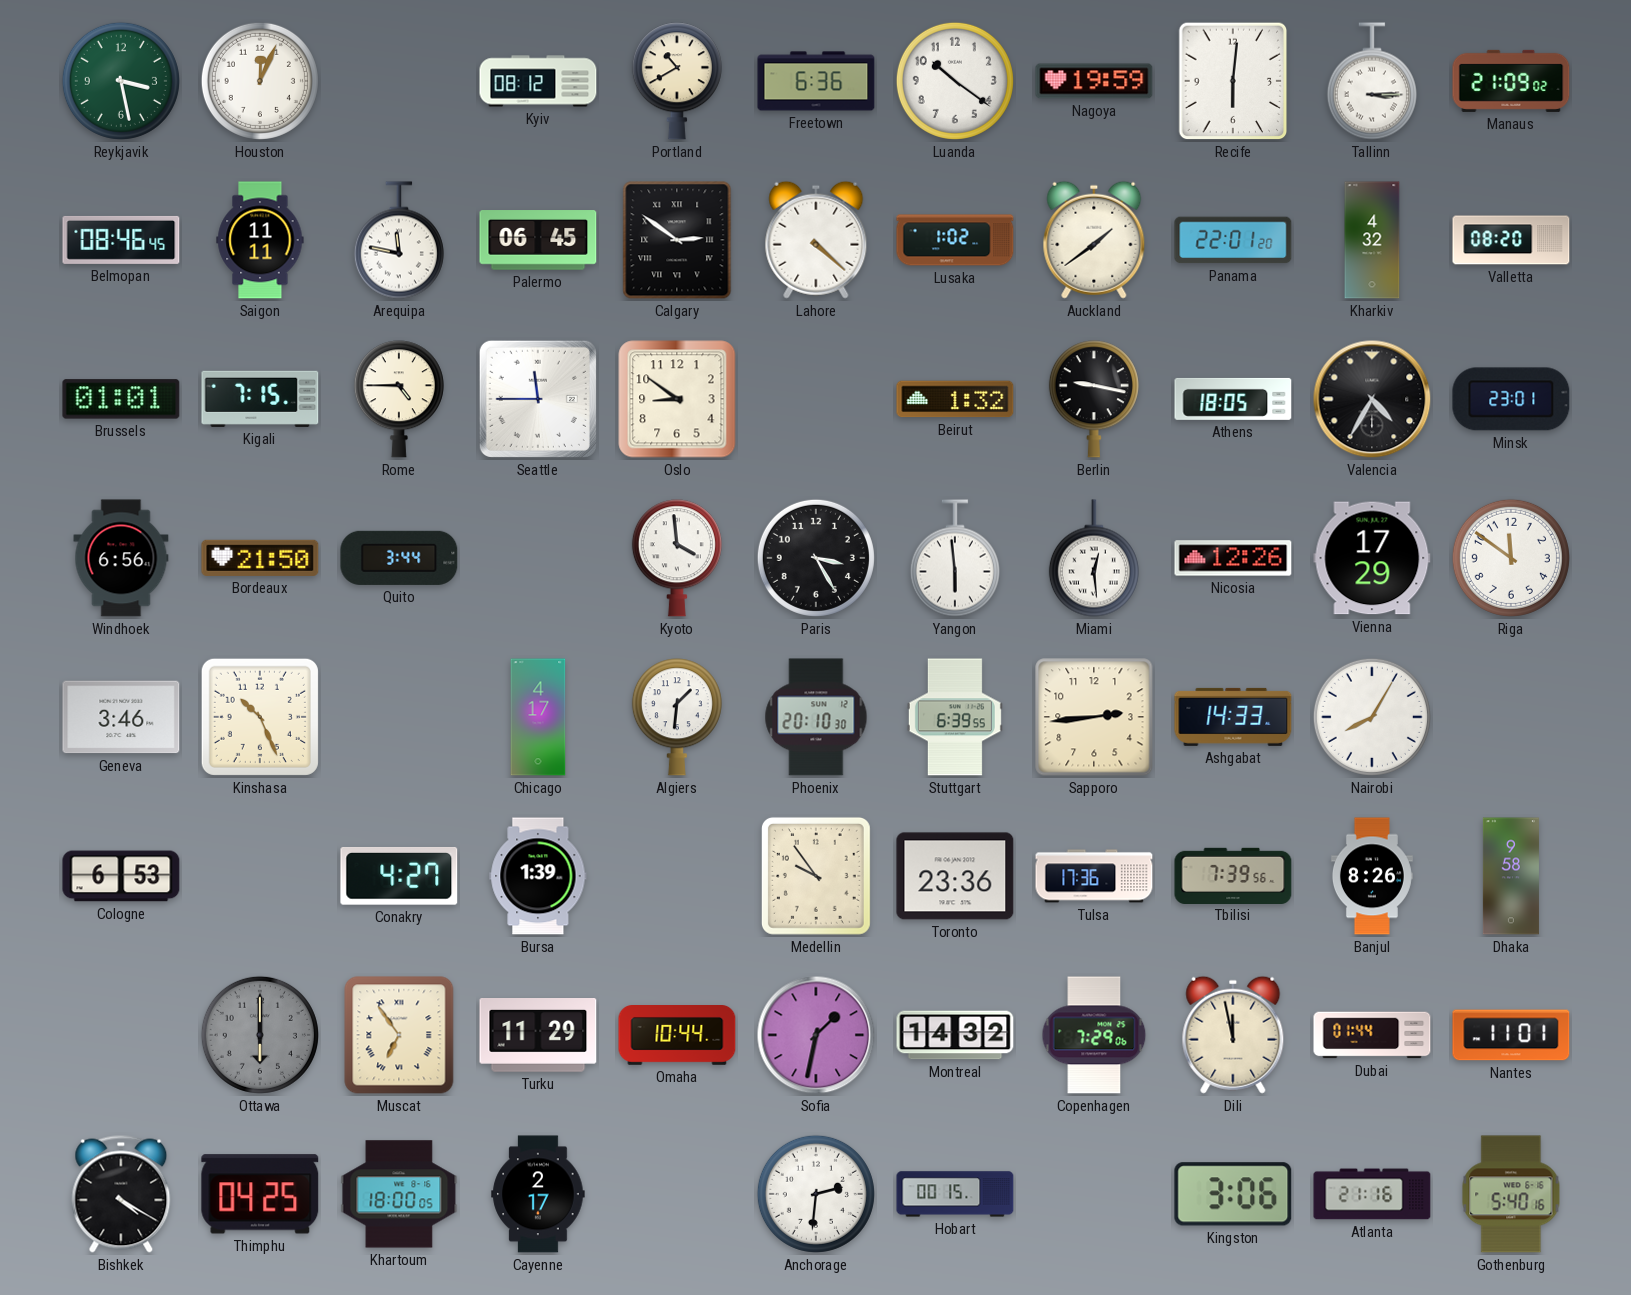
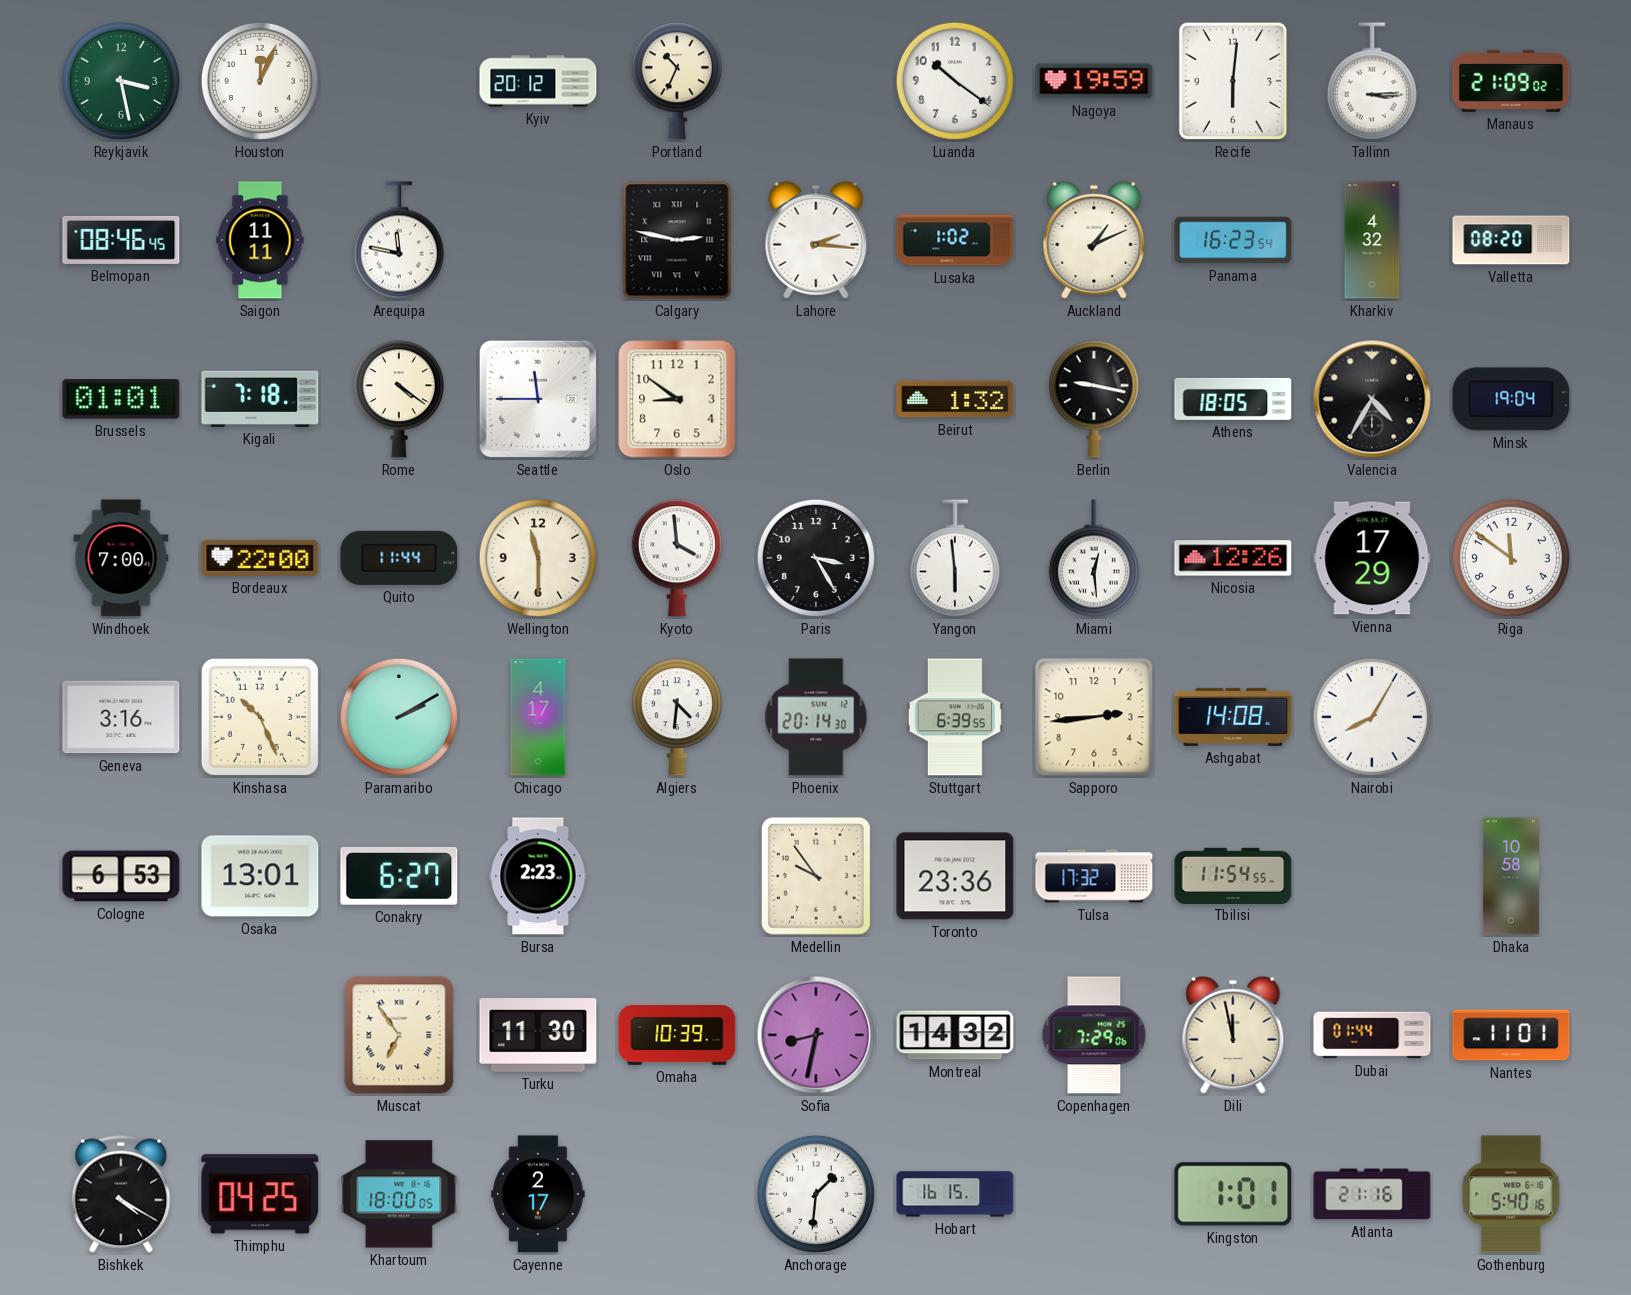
Kyiv: 08:12 -> 20:12
Portland: 10:40 -> 10:34
Freetown: 6:36 -> none
Palermo: 06:45 -> none
Calgary: 2:51 -> 2:47
Lahore: 4:22 -> 2:16
Auckland: 1:39 -> 1:11
Panama: 22:01 -> 16:23
Kigali: 7:15 -> 7:18
Rome: 4:45 -> 4:21
Minsk: 23:01 -> 19:04
Windhoek: 6:56 -> 7:00
Bordeaux: 21:50 -> 22:00
Quito: 3:44 -> 11:44
Wellington: none -> 11:30
Geneva: 3:46 -> 3:16
Paramaribo: none -> 2:10
Algiers: 1:31 -> 4:31
Phoenix: 20:10 -> 20:14
Ashgabat: 14:33 -> 14:08
Osaka: none -> 13:01
Conakry: 4:27 -> 6:27
Bursa: 1:39 -> 2:23
Tulsa: 17:36 -> 17:32
Tbilisi: 7:39 -> 11:54
Banjul: 8:26 -> none
Dhaka: 9:58 -> 10:58
Ottawa: 6:00 -> none
Turku: 11:29 -> 11:30
Omaha: 10:44 -> 10:39
Sofia: 1:32 -> 8:32
Anchorage: 2:31 -> 1:31
Hobart: 00:15 -> 16:15
Kingston: 3:06 -> 1:01
